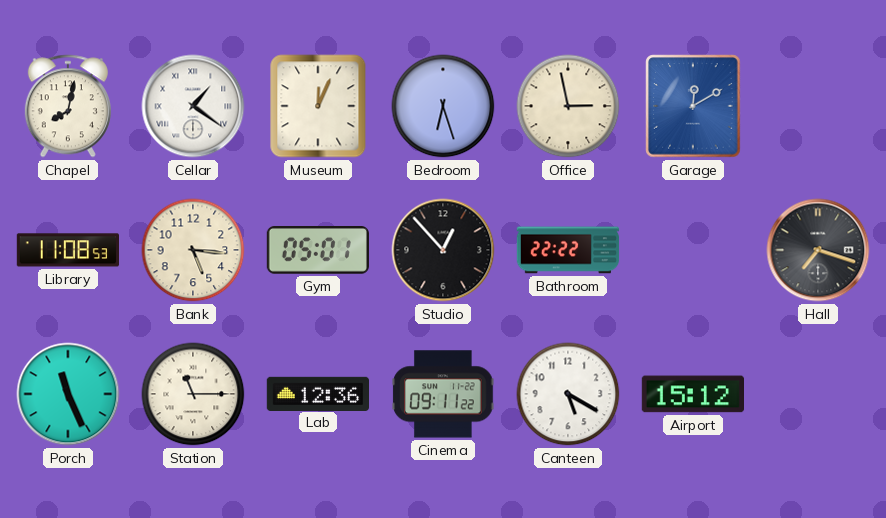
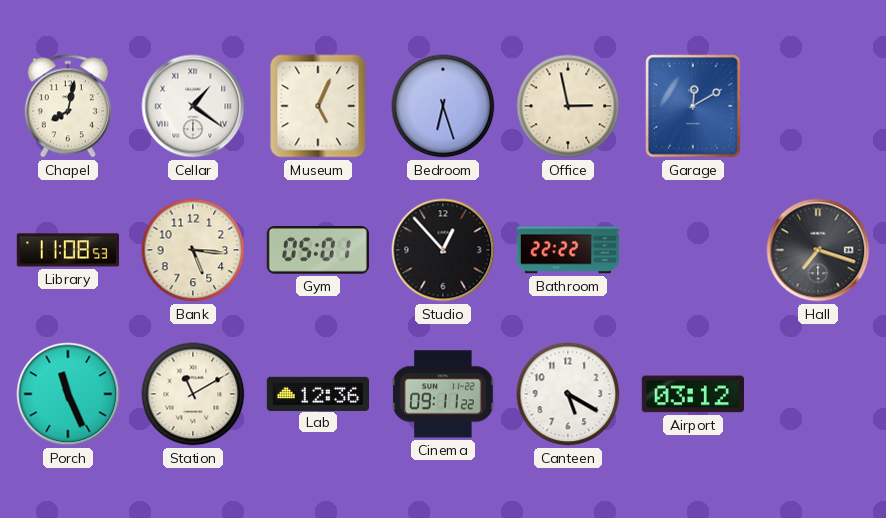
Museum: 12:04 -> 5:04
Station: 11:15 -> 11:10
Airport: 15:12 -> 03:12
